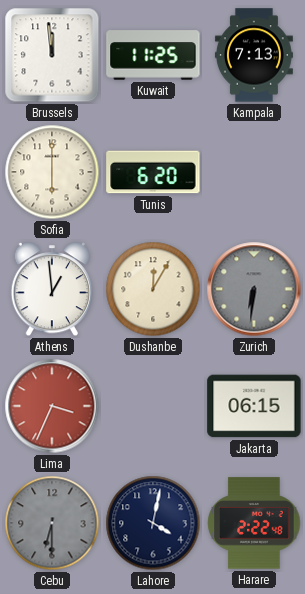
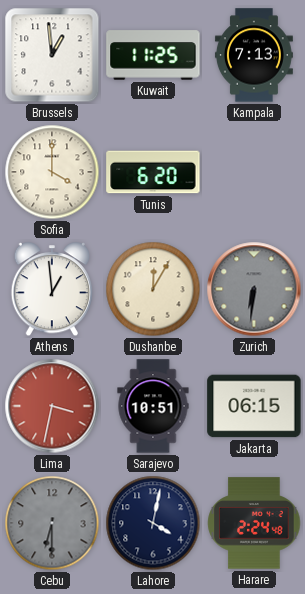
Brussels: 11:59 -> 12:59
Sofia: 6:00 -> 4:00
Lima: 3:34 -> 3:32
Sarajevo: none -> 10:51
Harare: 2:22 -> 2:24
